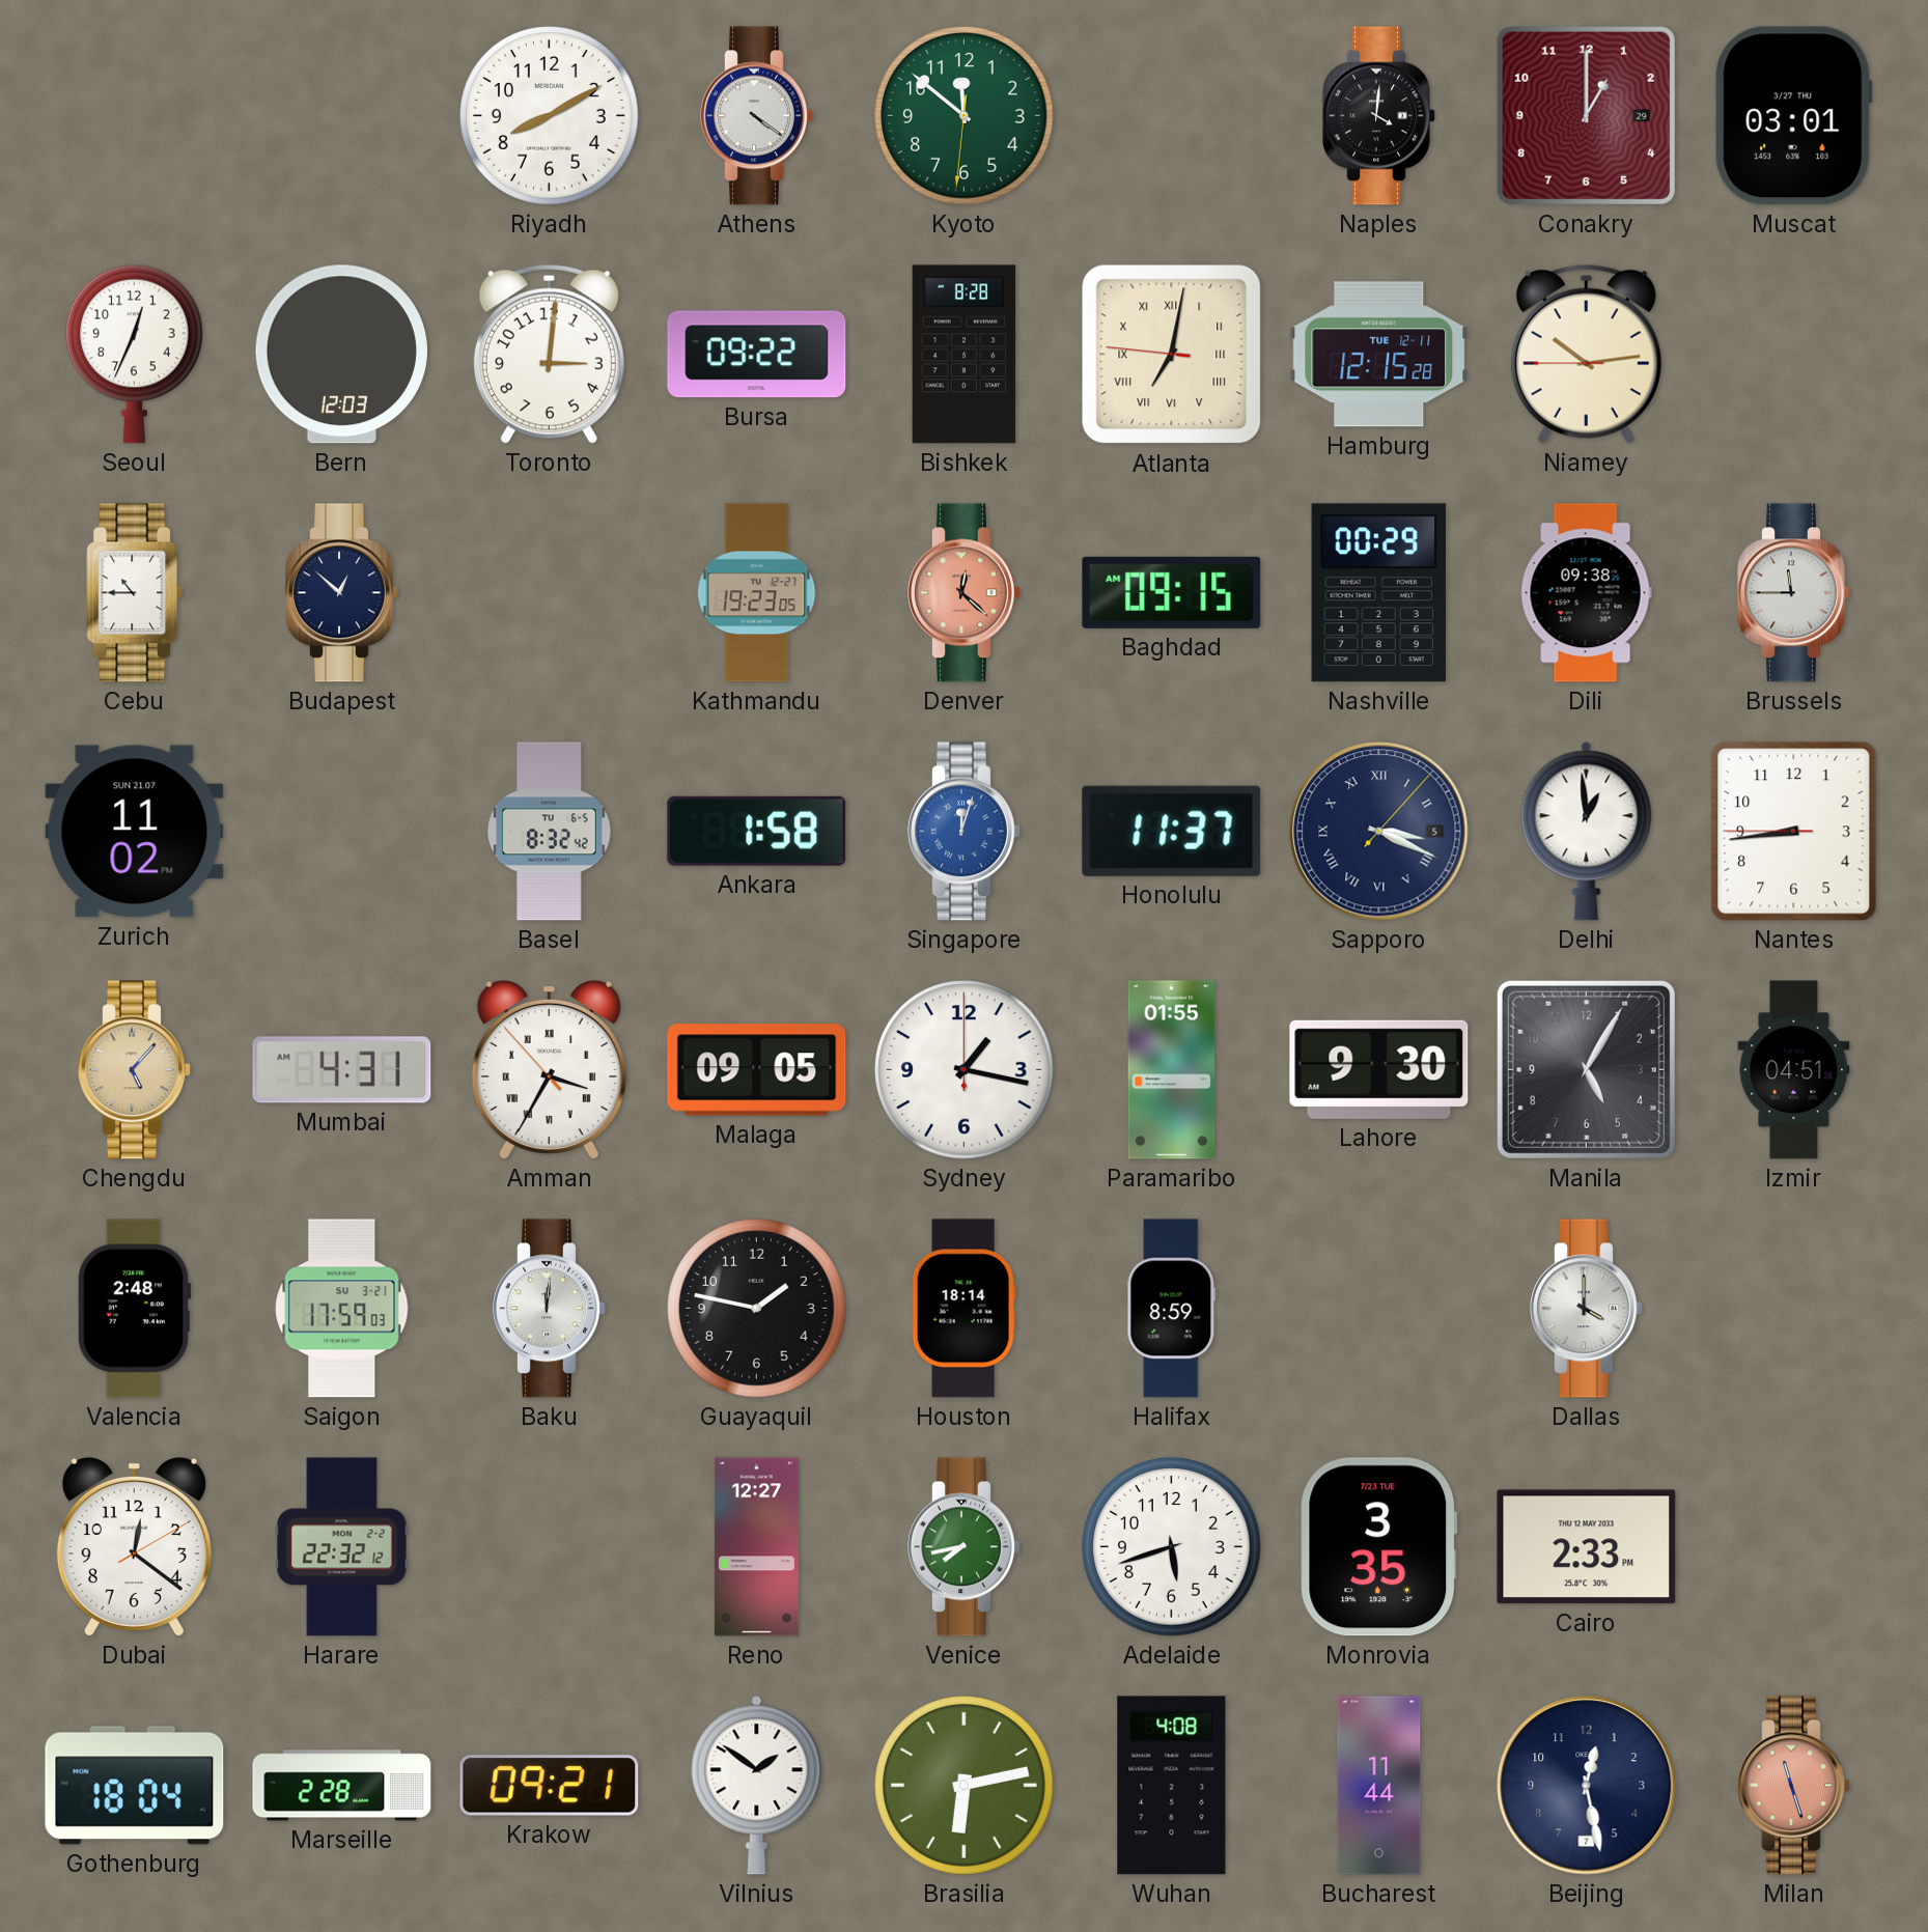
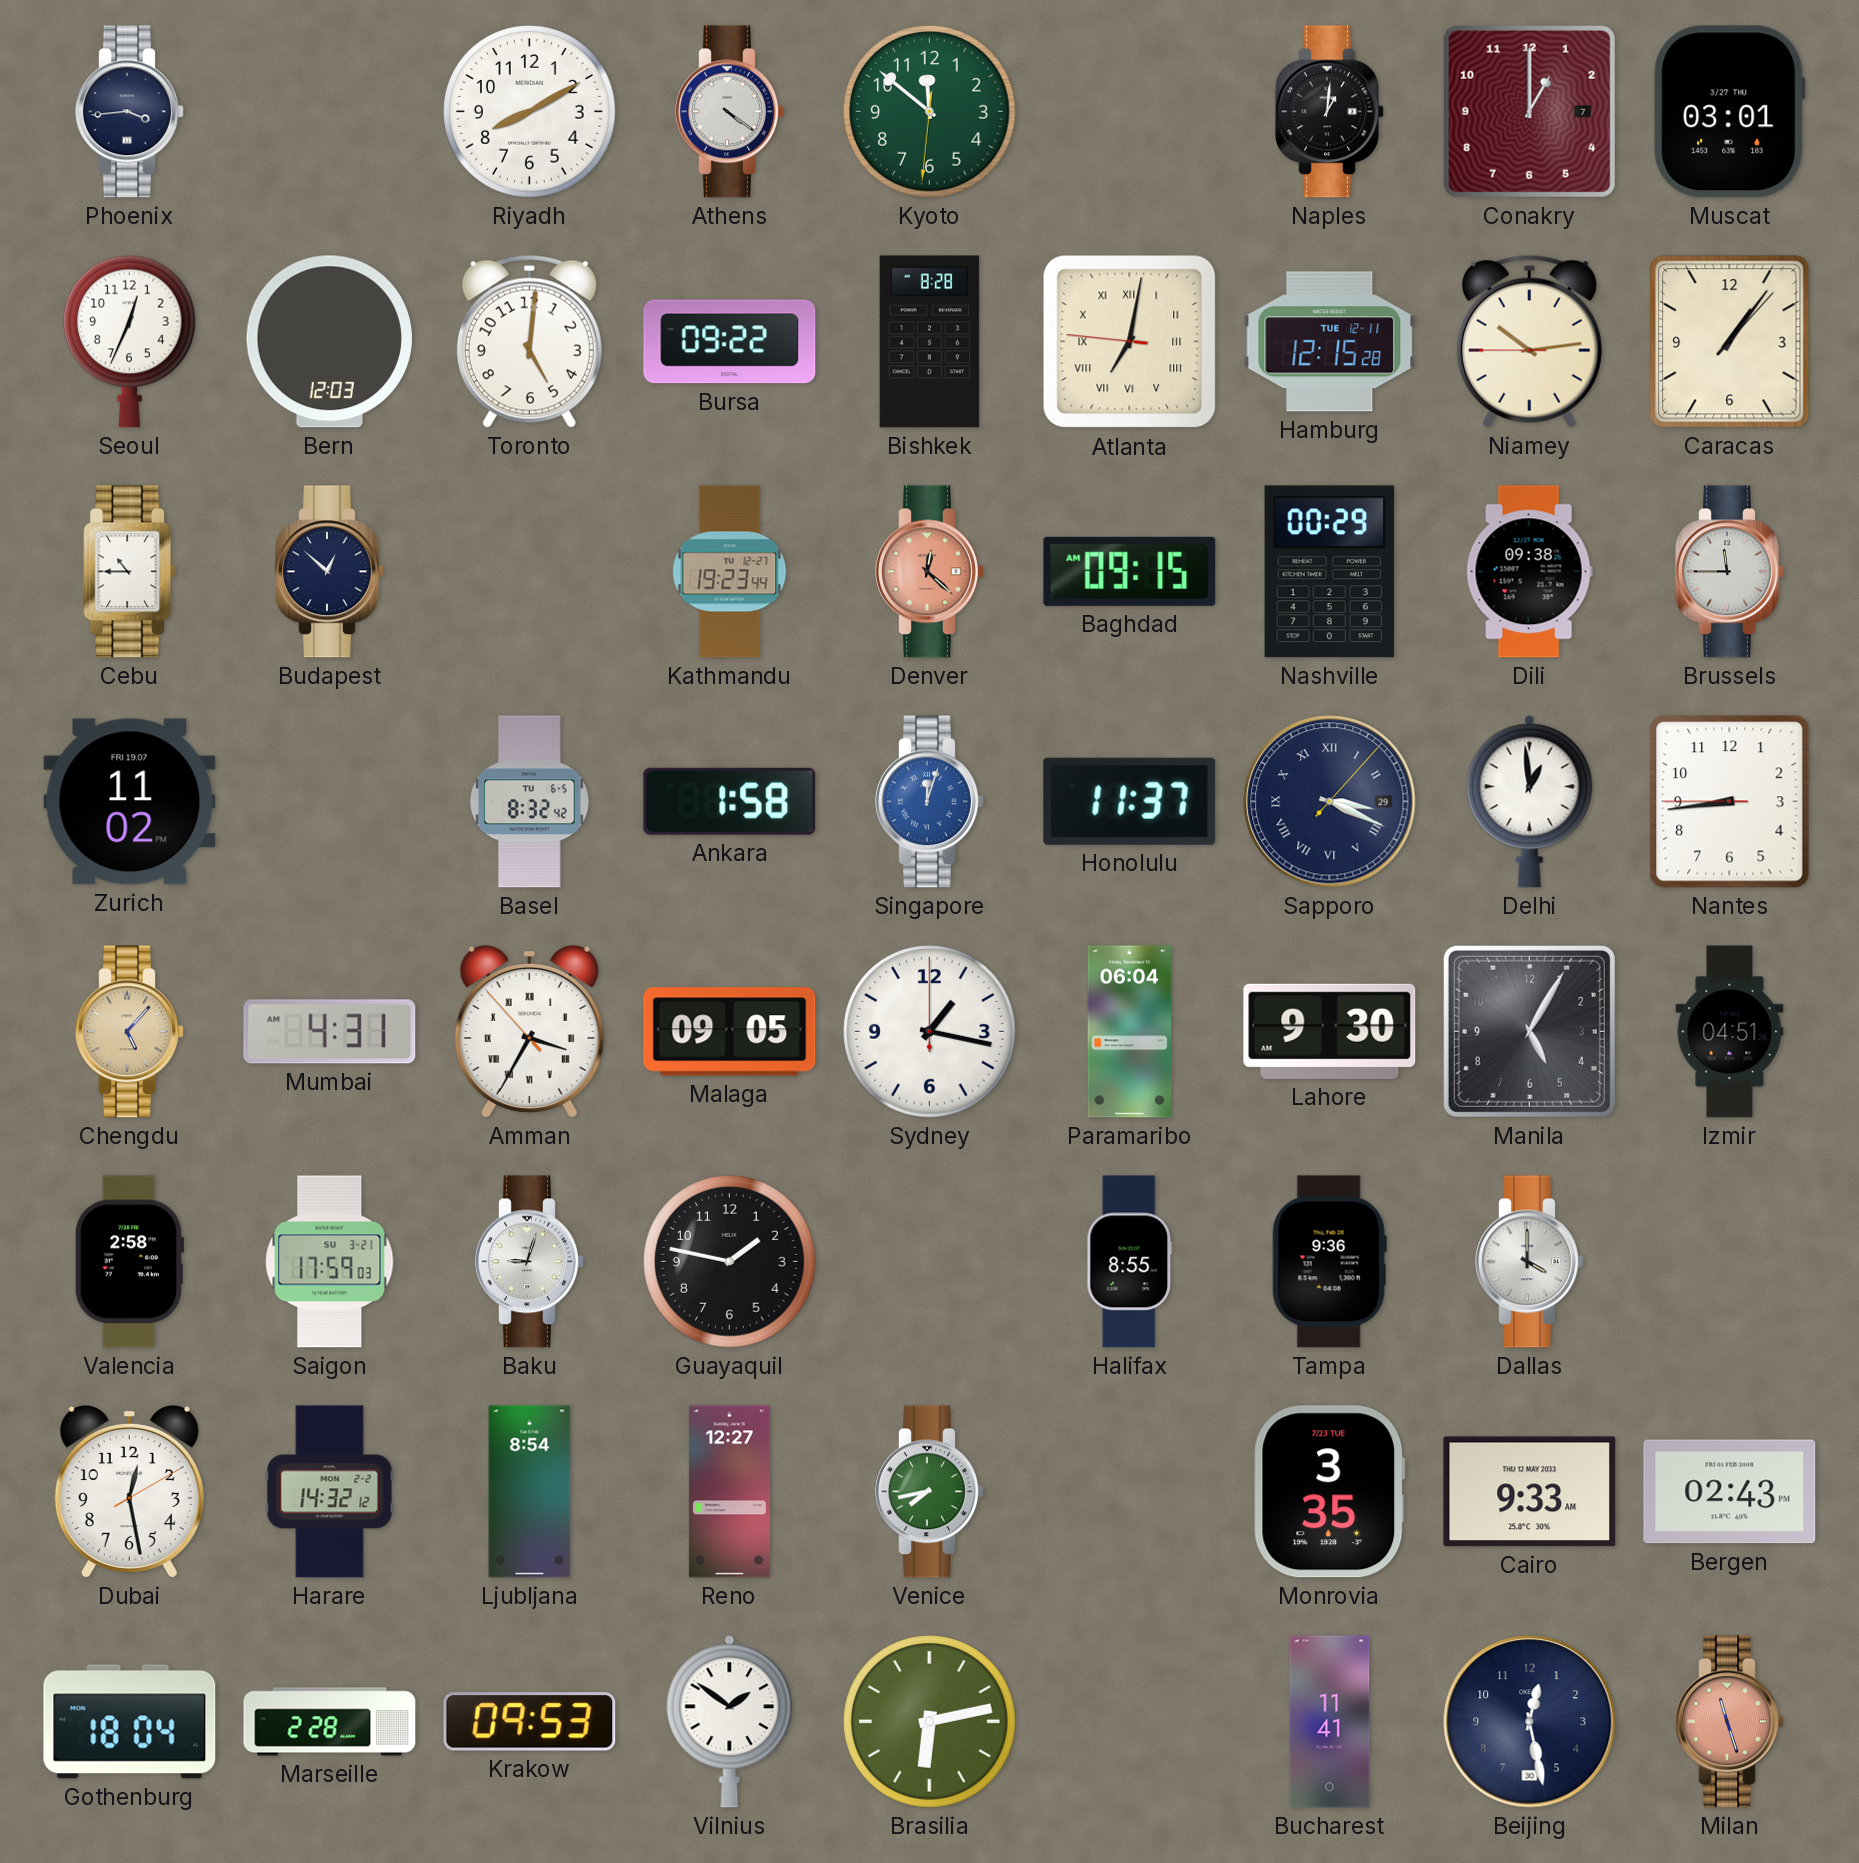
Phoenix: none -> 3:44
Naples: 4:01 -> 1:01
Conakry date: 29 -> 7
Toronto: 3:01 -> 5:01
Caracas: none -> 1:06
Kathmandu: 19:23:05 -> 19:23:44
Zurich date: SUN 21.07 -> FRI 19.07
Sapporo date: 5 -> 29
Paramaribo: 01:55 -> 06:04
Valencia: 2:48 -> 2:58
Baku: 12:01 -> 9:03
Houston: 18:14 -> none
Halifax: 8:59 -> 8:55
Tampa: none -> 9:36
Dubai: 12:21 -> 12:28
Harare: 22:32 -> 14:32
Ljubljana: none -> 8:54
Adelaide: 5:42 -> none
Cairo: 2:33 -> 9:33
Bergen: none -> 02:43
Krakow: 09:21 -> 09:53
Wuhan: 4:08 -> none
Bucharest: 11:44 -> 11:41
Beijing date: 7 -> 30
